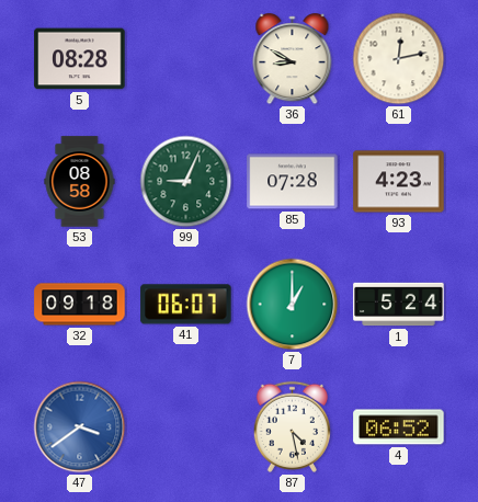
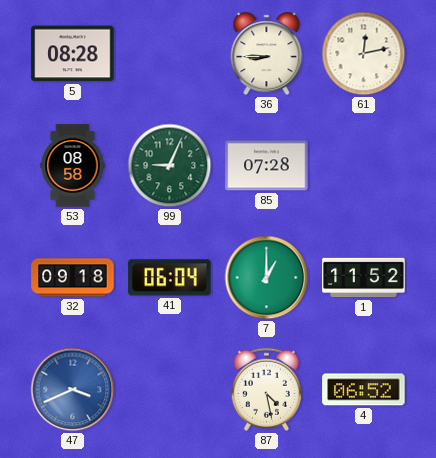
36: 8:50 -> 8:45
93: 4:23 -> none
41: 06:07 -> 06:04
1: 5:24 -> 11:52
47: 3:39 -> 3:41
